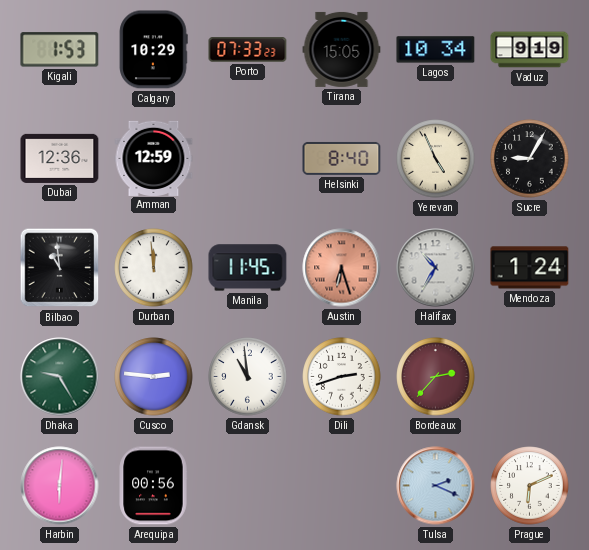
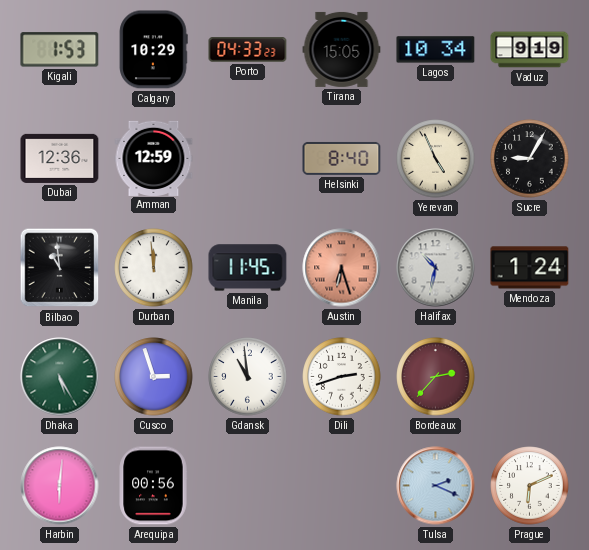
Porto: 07:33 -> 04:33
Halifax: 10:35 -> 10:32
Dhaka: 9:25 -> 5:25
Cusco: 2:46 -> 2:57
